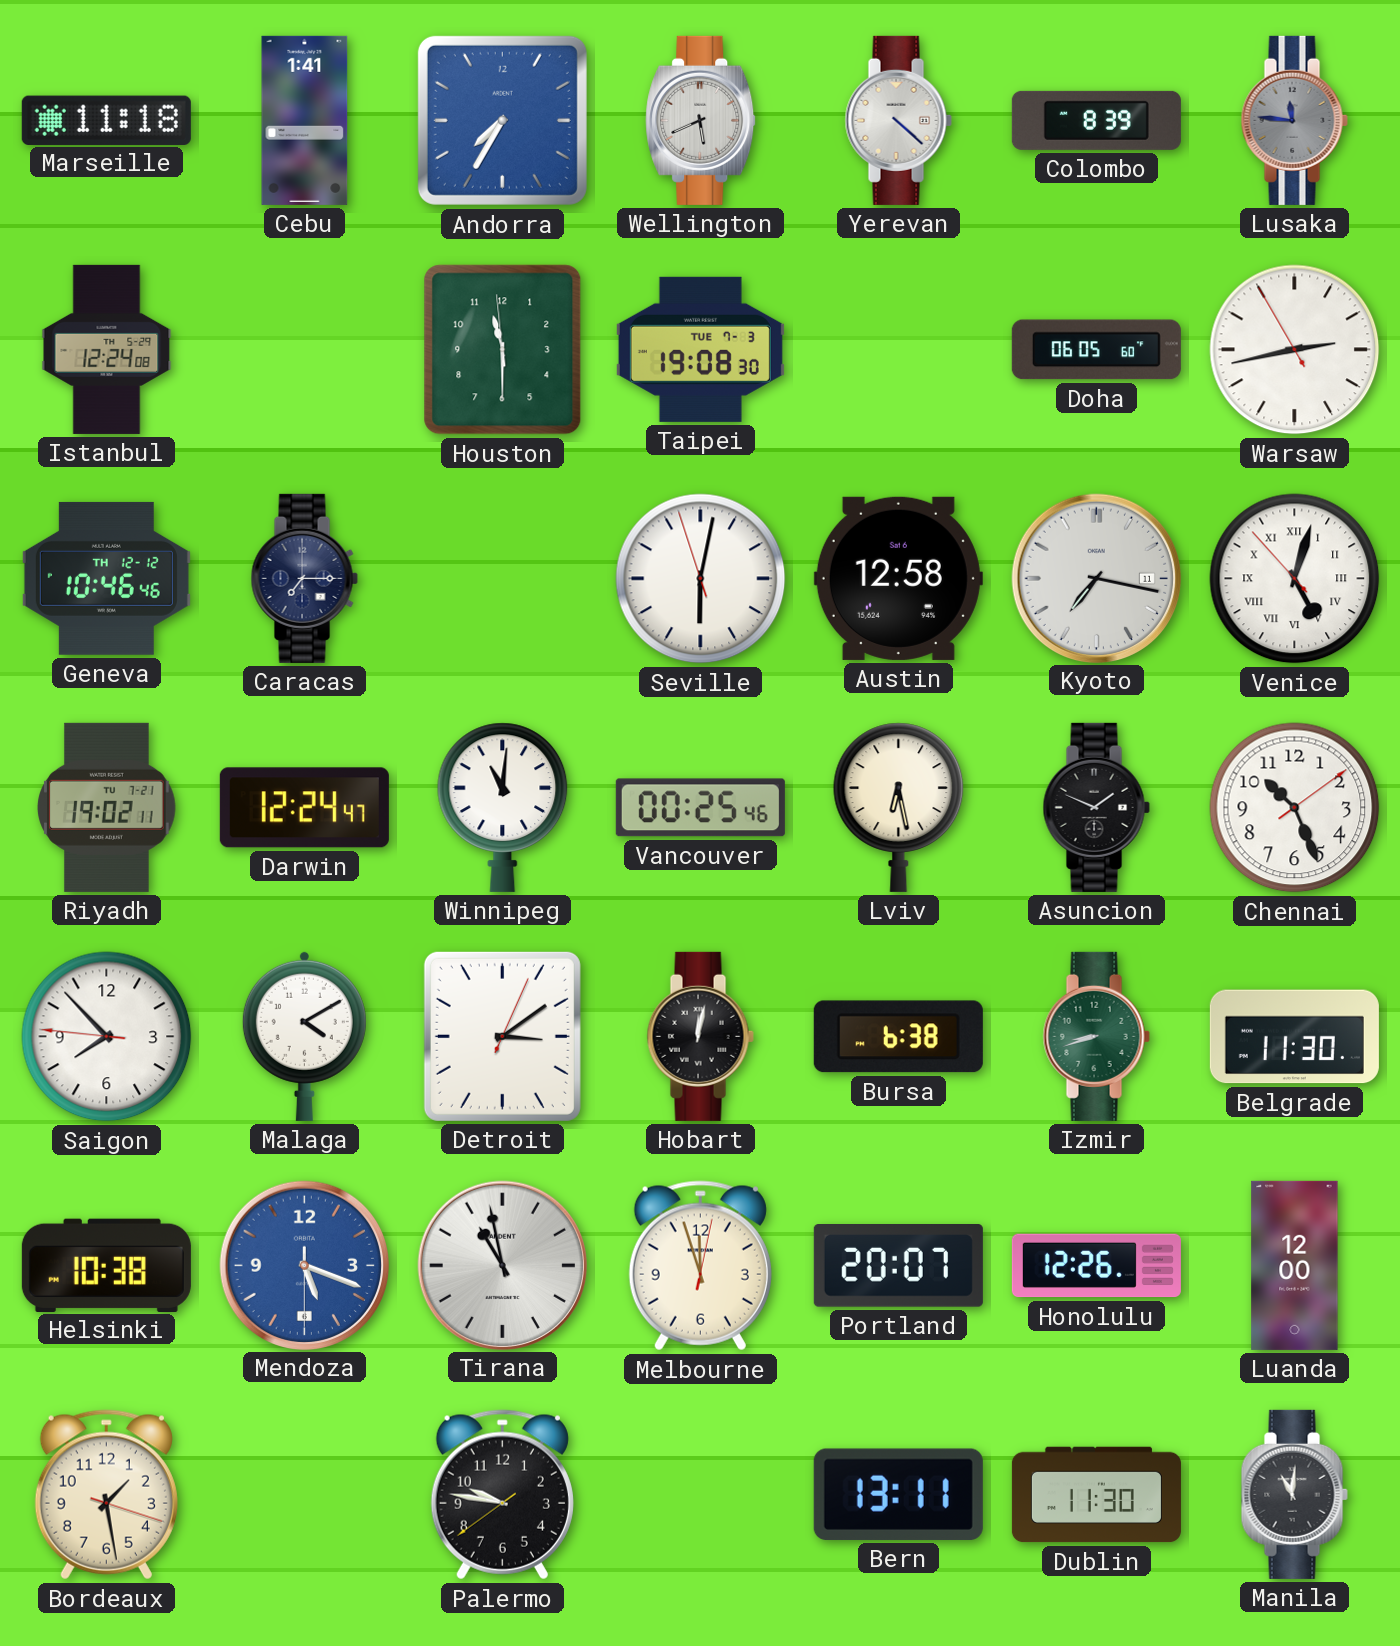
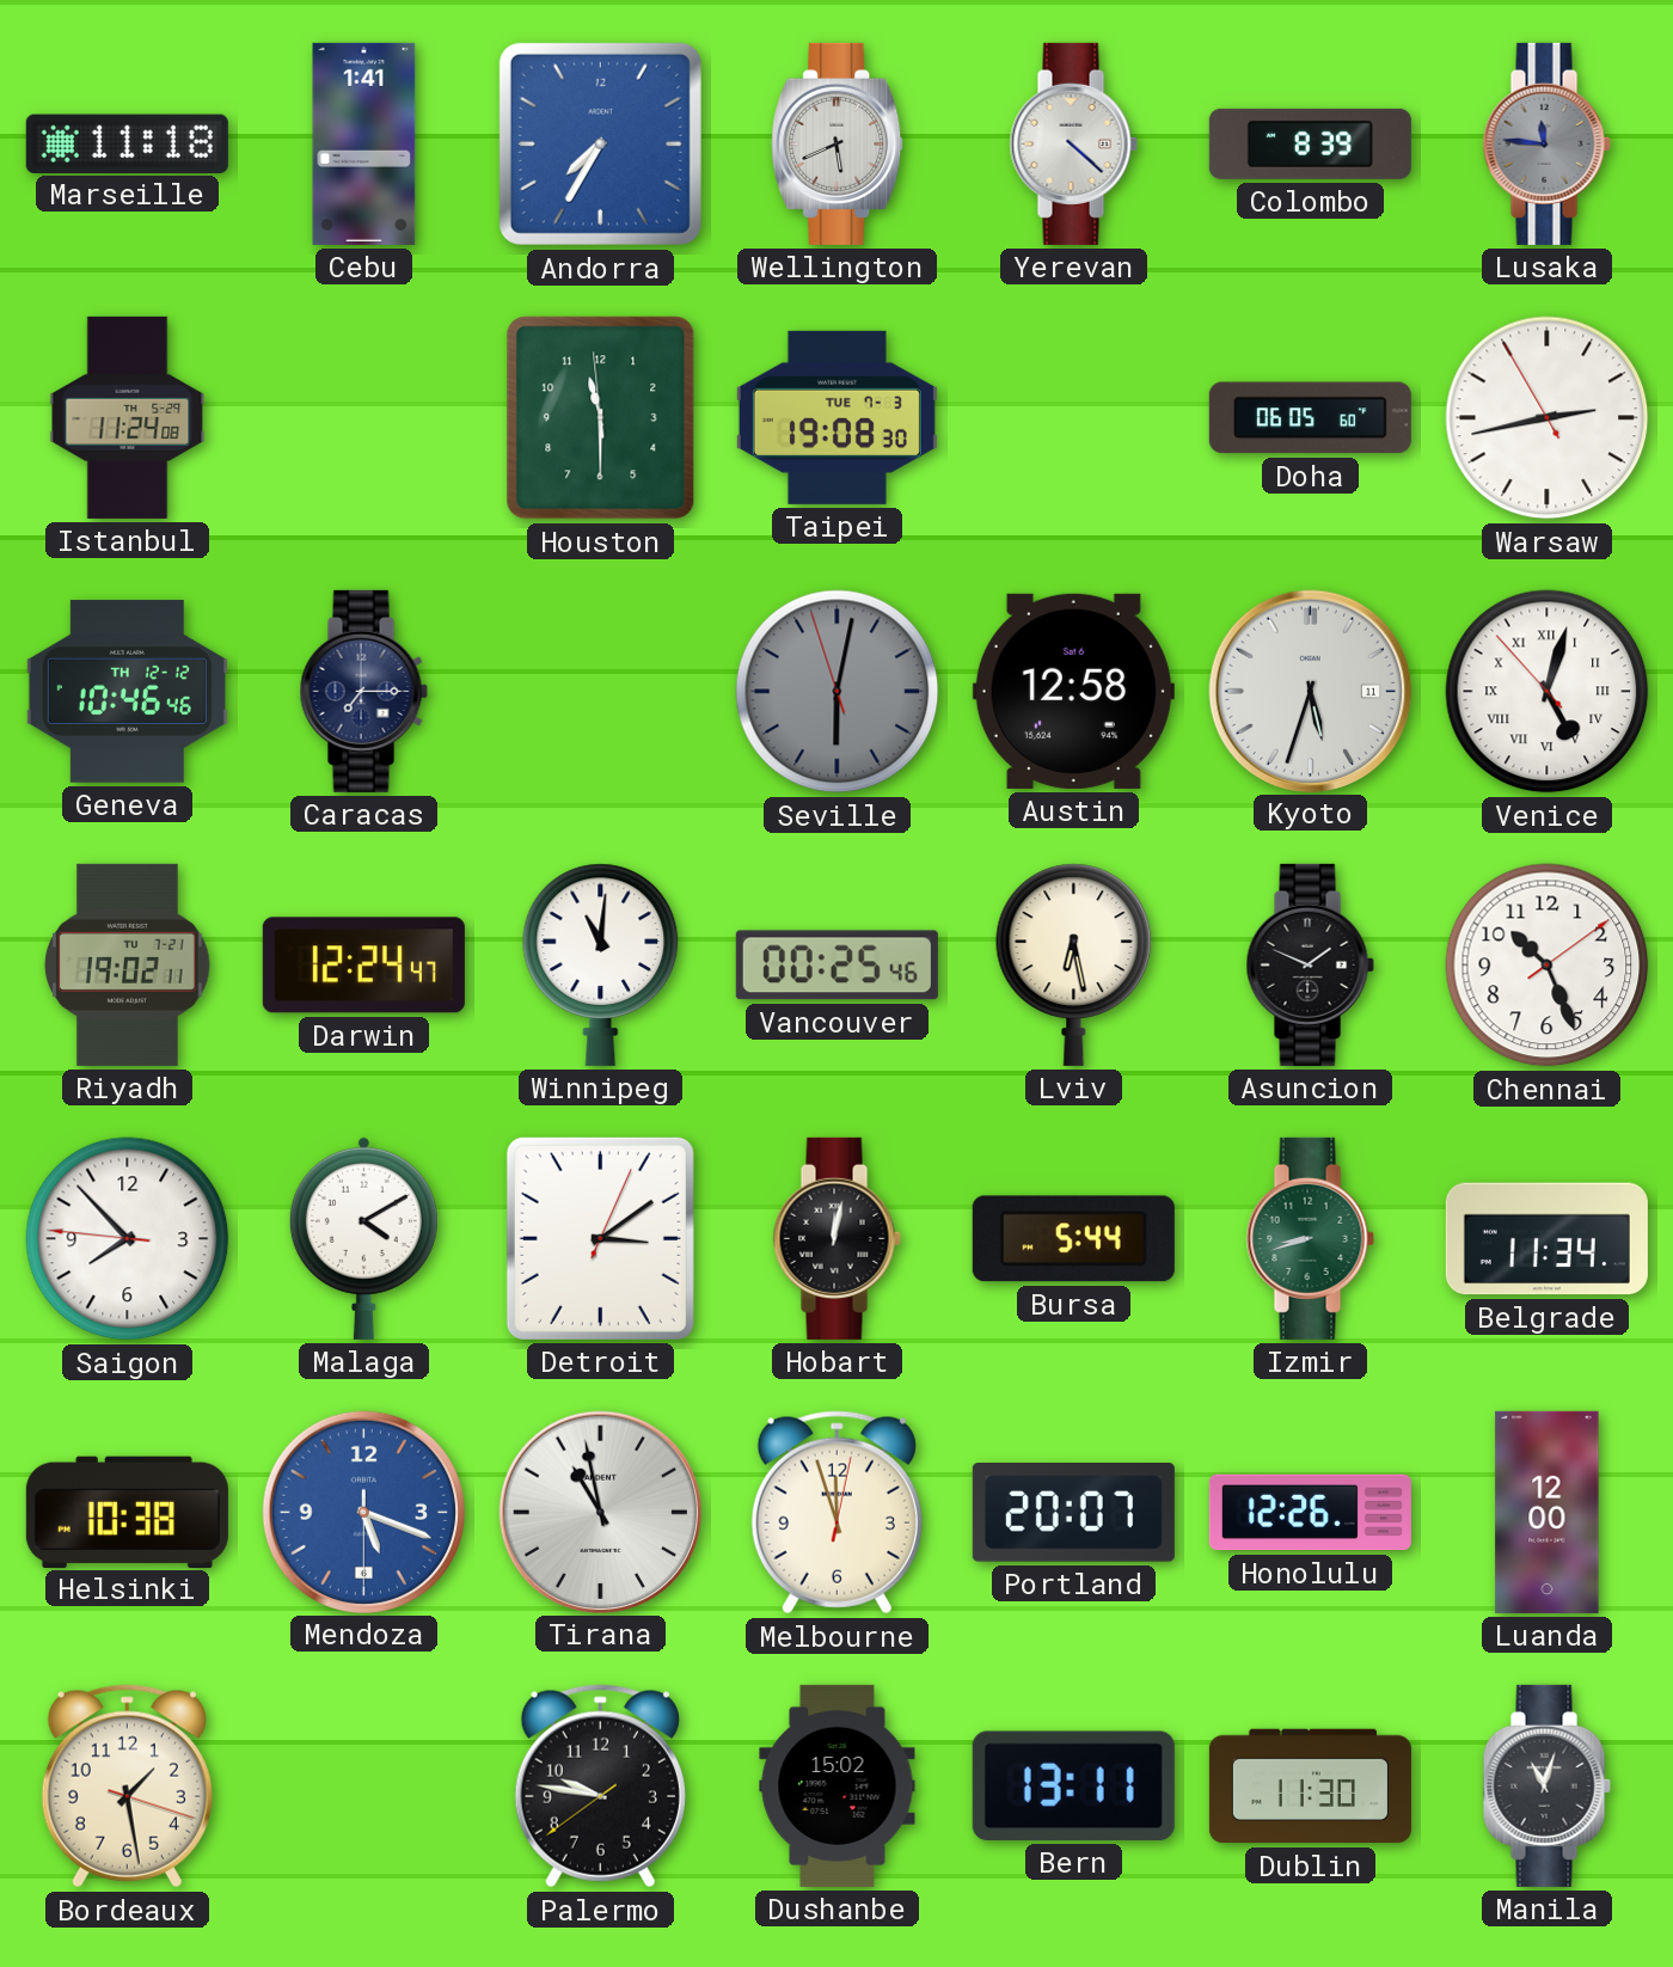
Istanbul: 12:24 -> 11:24
Seville dial: white -> grey
Kyoto: 7:17 -> 5:33
Bursa: 6:38 -> 5:44
Belgrade: 11:30 -> 11:34
Dushanbe: none -> 15:02
Manila: 11:01 -> 11:03
